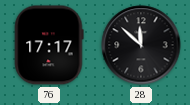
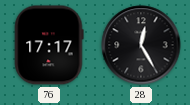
28: 11:52 -> 12:25
